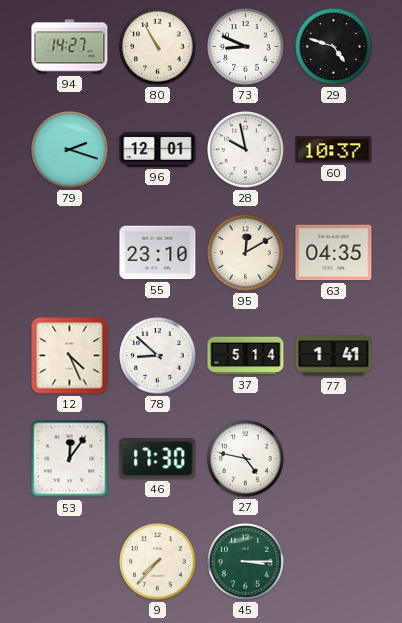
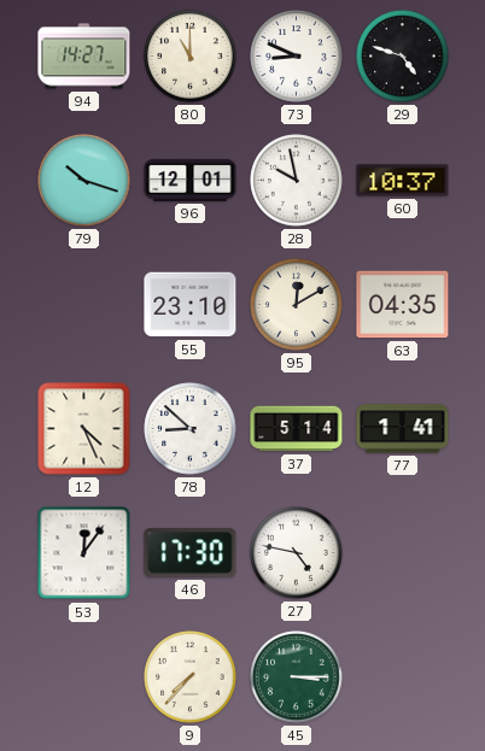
80: 10:55 -> 11:00
79: 2:18 -> 10:18
